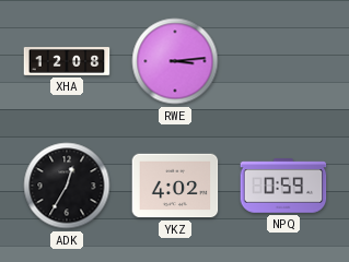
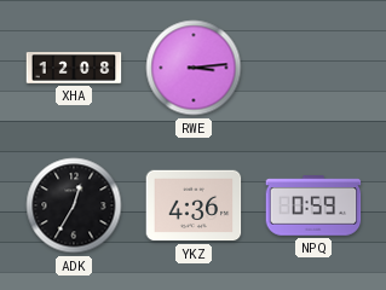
YKZ: 4:02 -> 4:36
